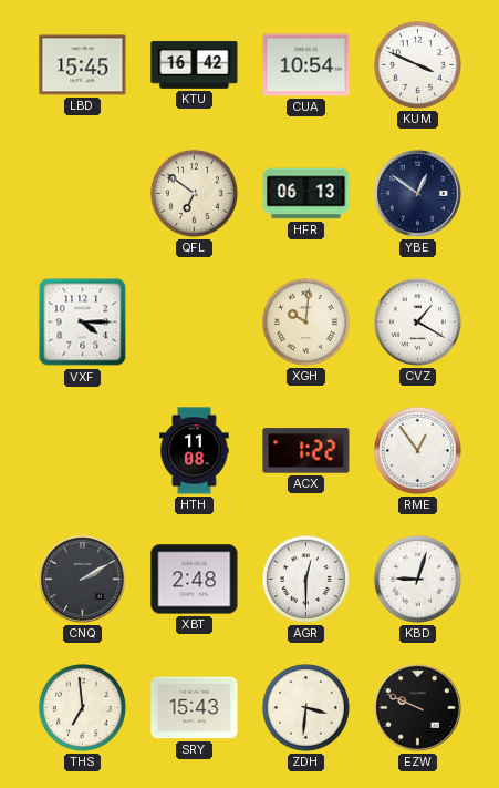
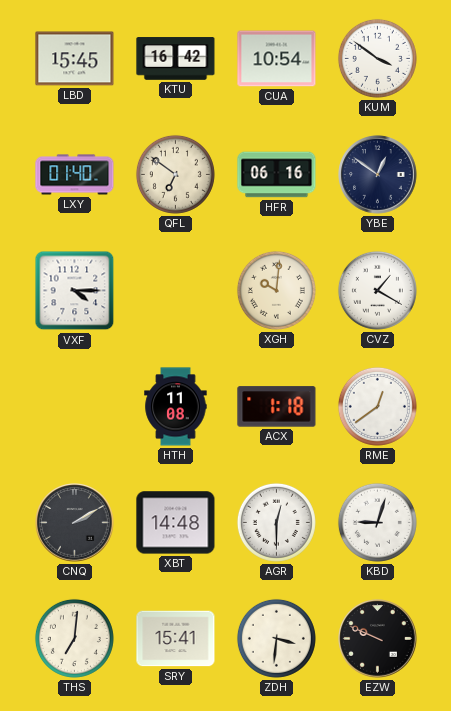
KUM: 3:49 -> 3:51
LXY: none -> 01:40
HFR: 06:13 -> 06:16
ACX: 1:22 -> 1:18
RME: 12:54 -> 12:39
XBT: 2:48 -> 14:48
THS: 6:59 -> 7:01
SRY: 15:43 -> 15:41
